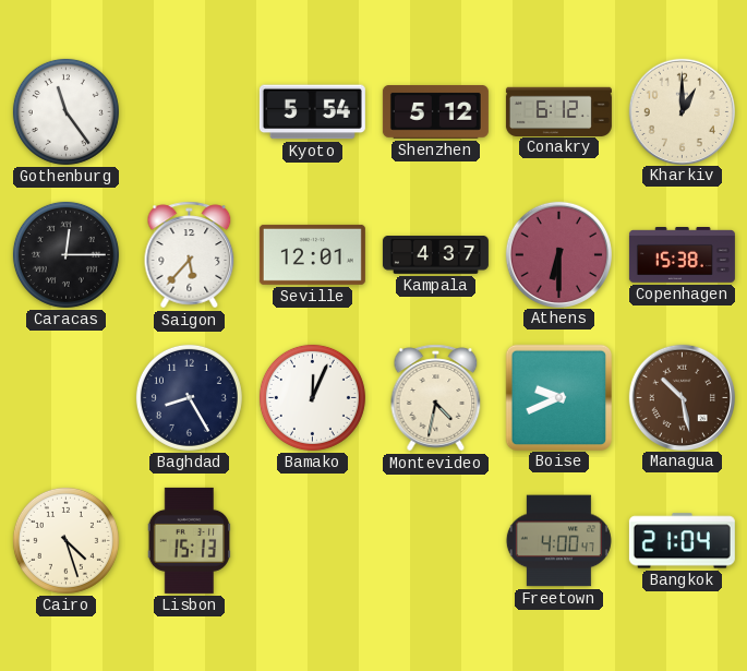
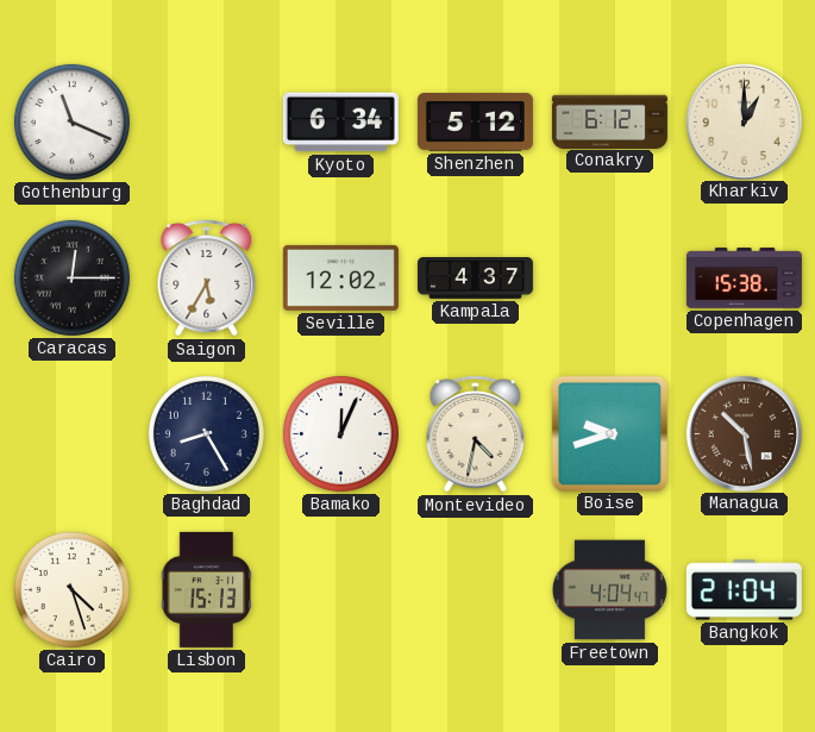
Gothenburg: 11:24 -> 11:19
Kyoto: 5:54 -> 6:34
Saigon: 5:37 -> 5:35
Seville: 12:01 -> 12:02
Athens: 6:30 -> none
Boise: 9:41 -> 9:42
Freetown: 4:00 -> 4:04
